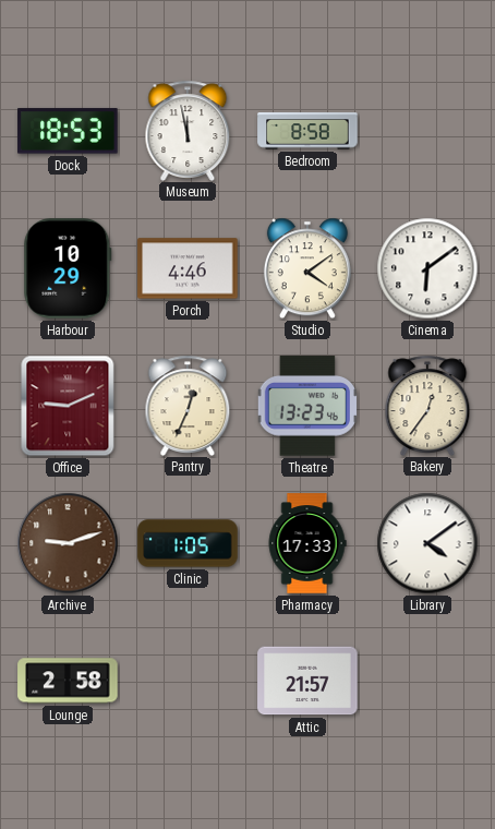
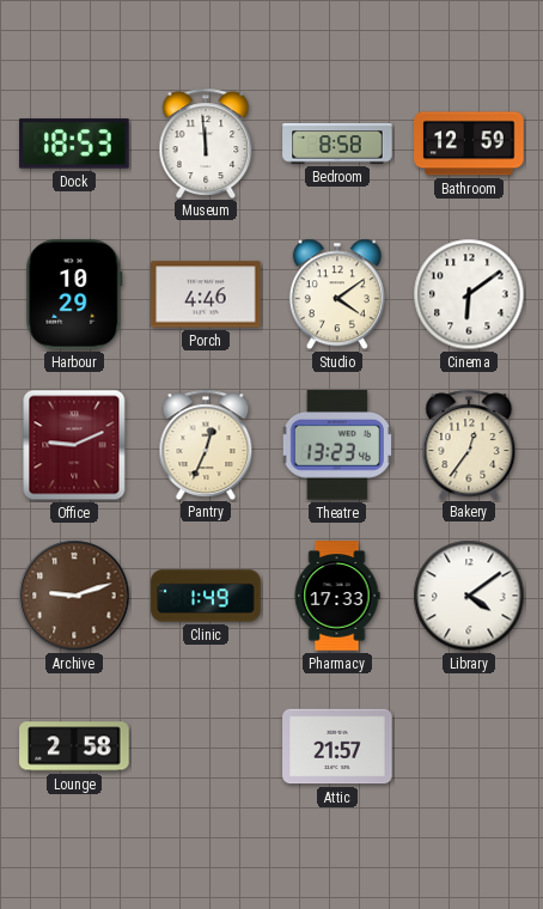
Museum: 11:58 -> 11:59
Bathroom: none -> 12:59
Clinic: 1:05 -> 1:49
